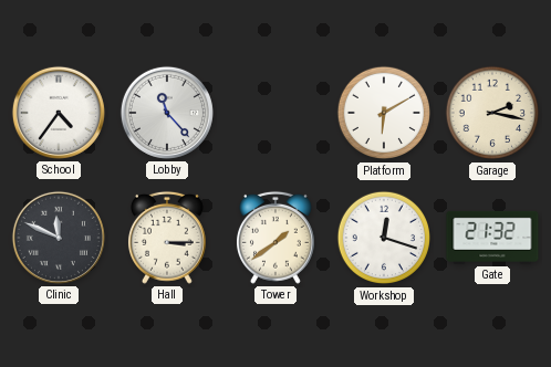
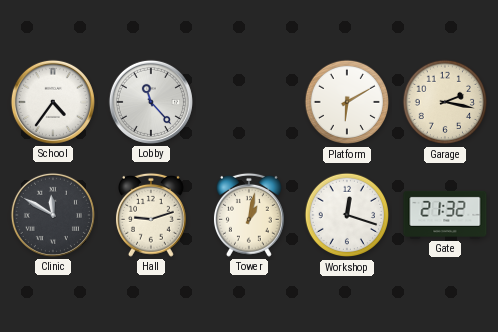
Clinic: 11:49 -> 11:50
Hall: 3:15 -> 9:12
Tower: 1:39 -> 1:02
